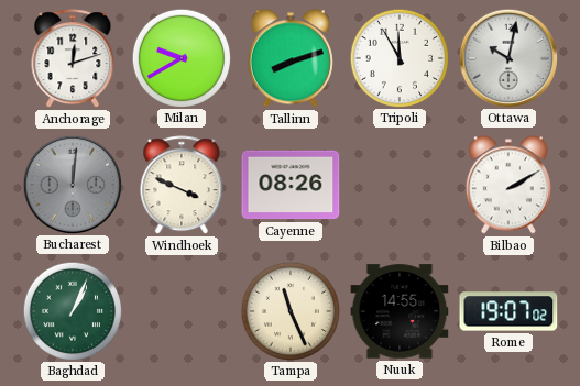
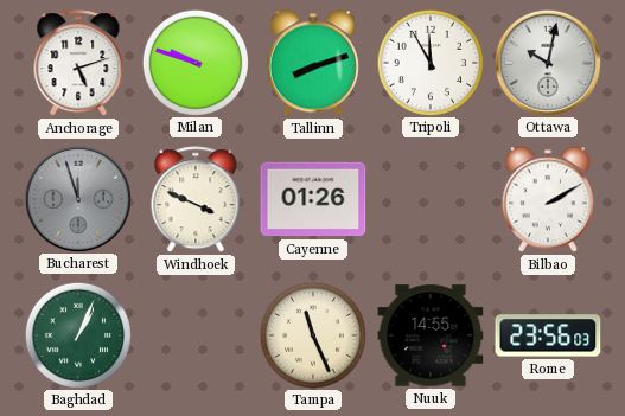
Anchorage: 12:12 -> 5:12
Milan: 9:40 -> 9:48
Bucharest: 12:01 -> 11:57
Cayenne: 08:26 -> 01:26
Rome: 19:07 -> 23:56
